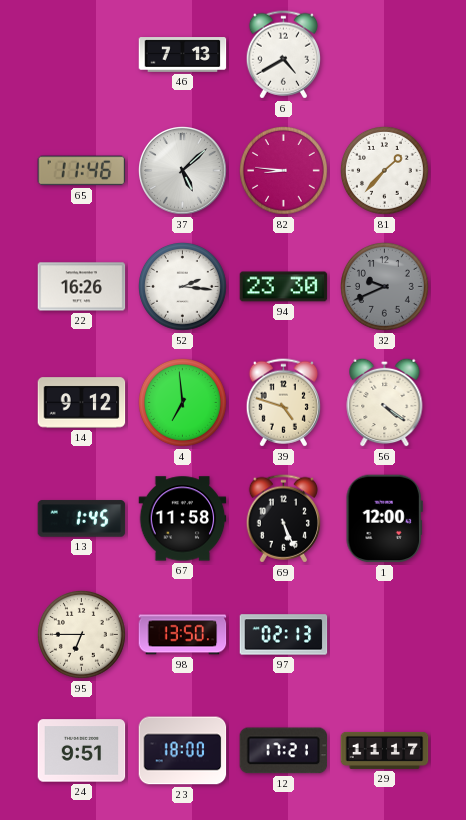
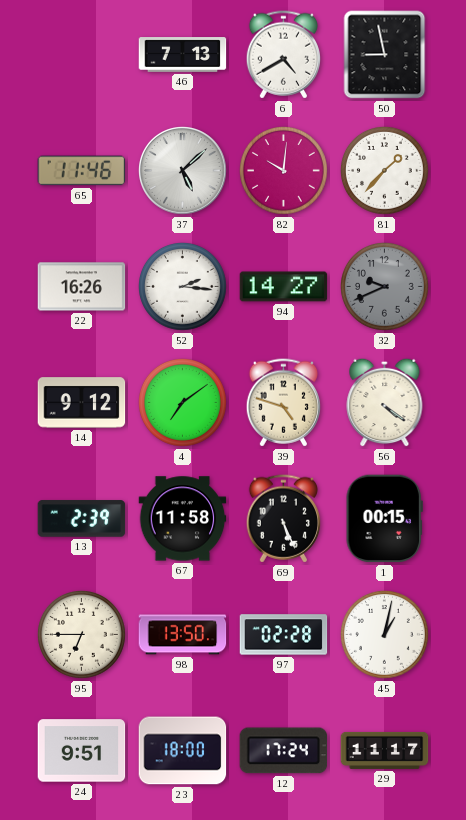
50: none -> 8:58
82: 8:46 -> 10:01
94: 23:30 -> 14:27
4: 6:59 -> 7:09
13: 1:45 -> 2:39
1: 12:00 -> 00:15
97: 02:13 -> 02:28
45: none -> 1:02
12: 17:21 -> 17:24
